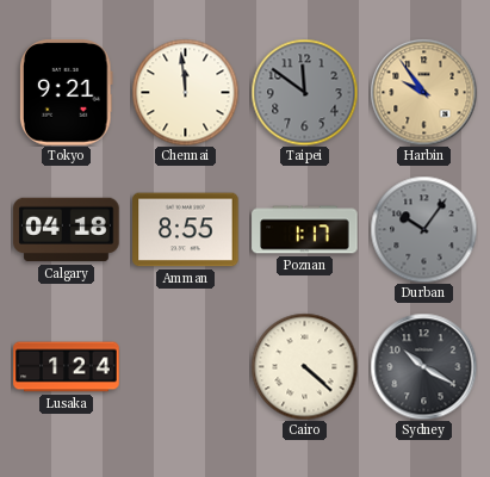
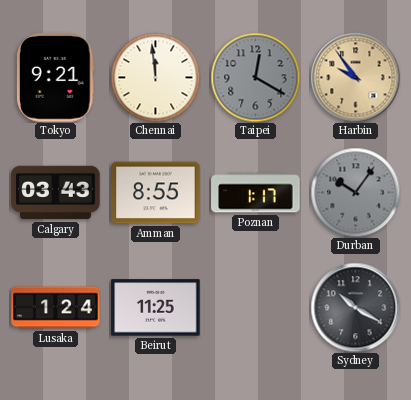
Taipei: 11:51 -> 12:20
Calgary: 04:18 -> 03:43
Beirut: none -> 11:25
Cairo: 4:22 -> none
